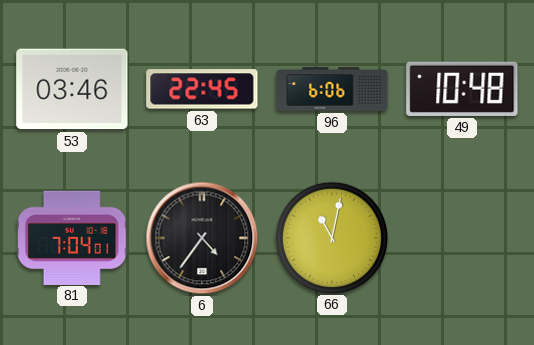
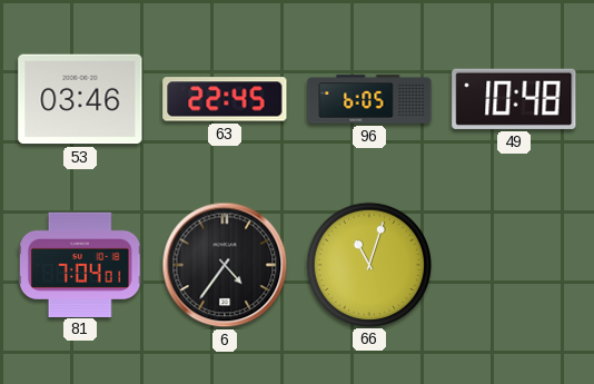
96: 6:06 -> 6:05
66: 11:02 -> 11:03
